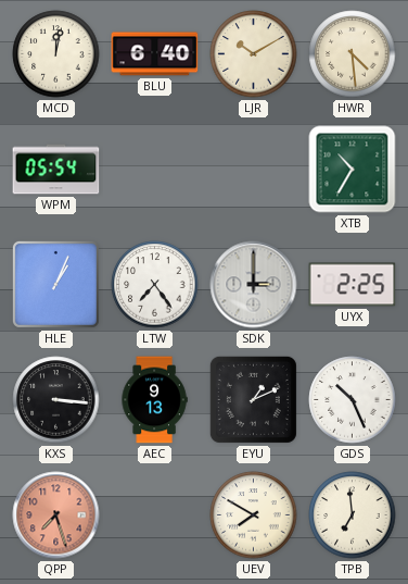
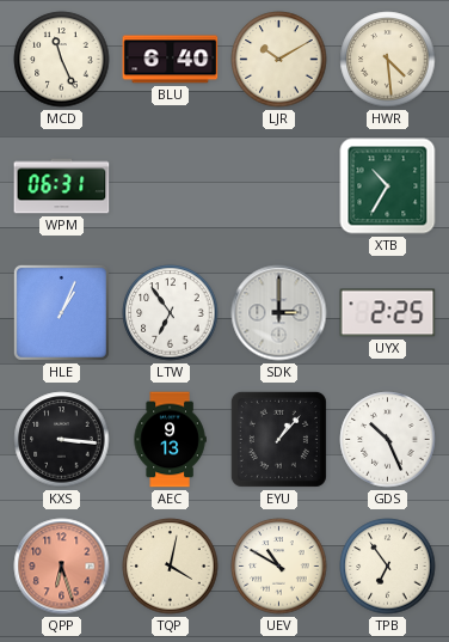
MCD: 12:02 -> 11:26
WPM: 05:54 -> 06:31
LTW: 7:24 -> 6:54
EYU: 1:11 -> 1:07
QPP: 7:27 -> 6:27
TQP: none -> 4:02
UEV: 7:50 -> 10:50
TPB: 6:59 -> 6:54
